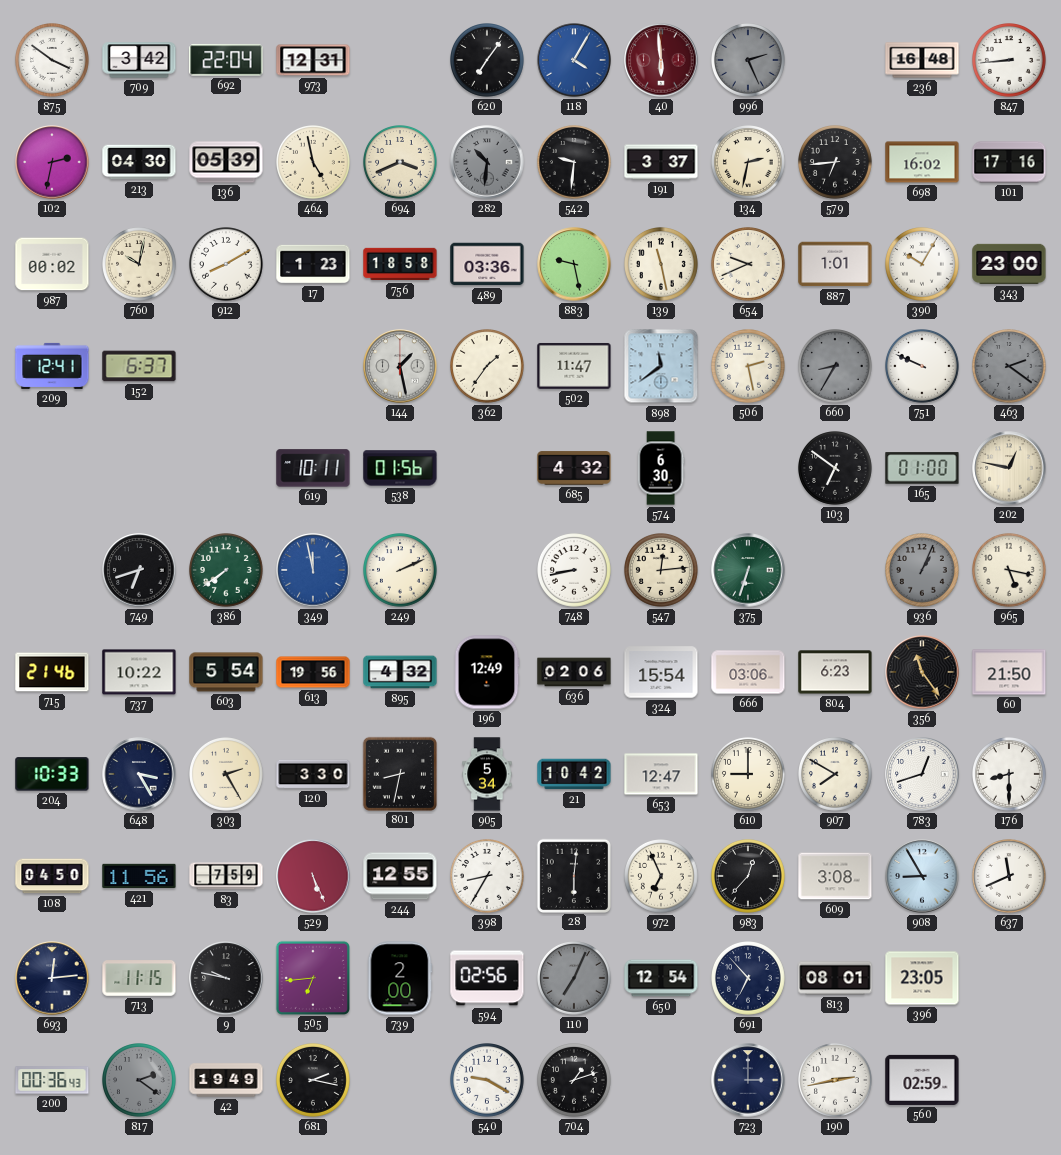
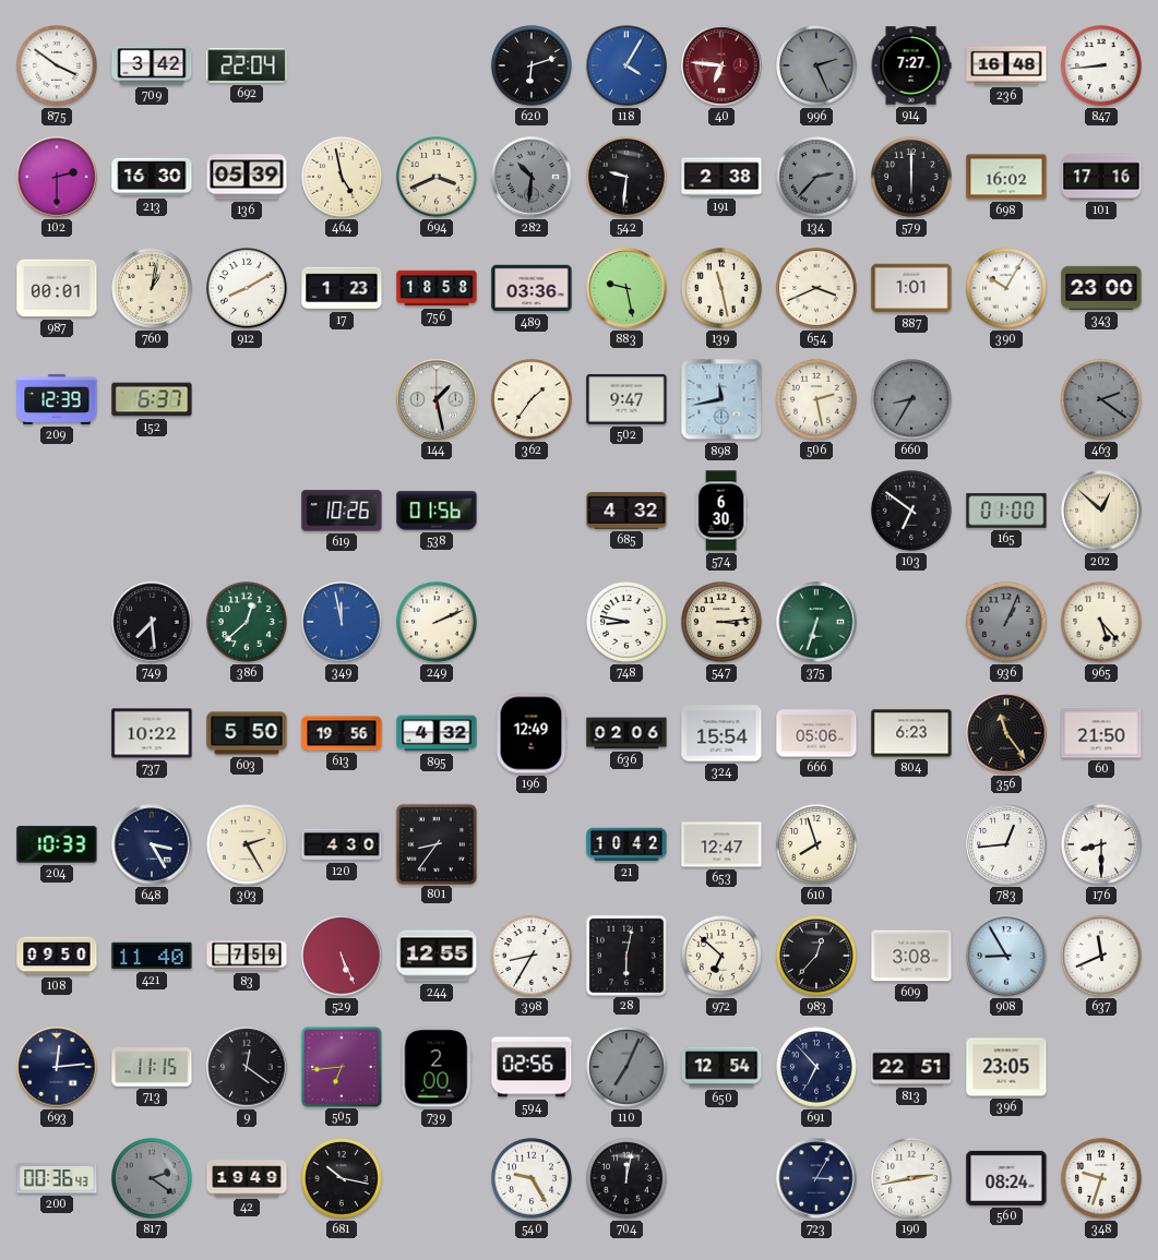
973: 12:31 -> none
620: 7:06 -> 6:12
40: 5:59 -> 6:46
914: none -> 7:27
102: 2:32 -> 2:30
213: 04:30 -> 16:30
191: 3:37 -> 2:38
134: 2:32 -> 2:37
134 dial: cream -> grey
579: 6:44 -> 6:00
987: 00:02 -> 00:01
760: 10:02 -> 1:02
654: 9:41 -> 3:41
209: 12:41 -> 12:39
502: 11:47 -> 9:47
898: 11:39 -> 11:43
751: 9:49 -> none
619: 10:11 -> 10:26
202: 12:47 -> 12:52
749: 6:42 -> 7:29
386: 7:39 -> 12:38
748: 8:43 -> 8:47
547: 12:14 -> 3:14
965: 5:17 -> 5:23
715: 21:46 -> none
603: 5:54 -> 5:50
666: 03:06 -> 05:06
120: 3:30 -> 4:30
801: 8:32 -> 8:36
905: 5:34 -> none
610: 9:00 -> 7:57
907: 7:50 -> none
783: 12:42 -> 12:44
108: 04:50 -> 09:50
421: 11:56 -> 11:40
28: 6:01 -> 6:02
972: 6:56 -> 6:52
9: 9:47 -> 12:21
813: 08:01 -> 22:51
681: 2:17 -> 10:17
540: 9:20 -> 9:25
704: 1:12 -> 12:02
723: 3:00 -> 3:05
560: 02:59 -> 08:24
348: none -> 9:33
